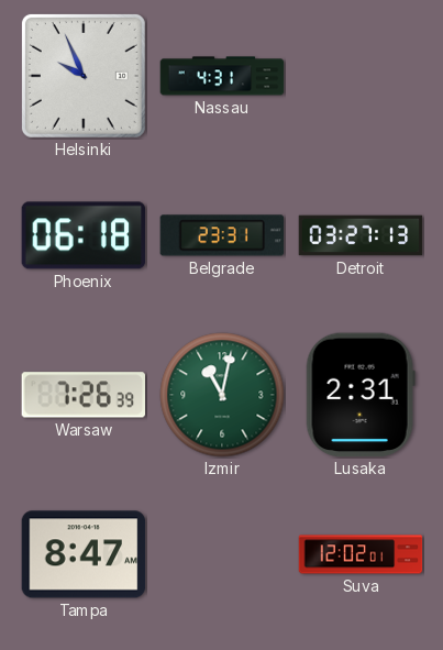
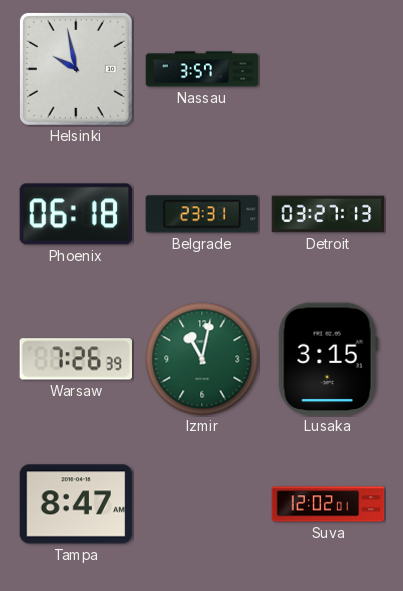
Helsinki: 9:56 -> 9:58
Nassau: 4:31 -> 3:57
Lusaka: 2:31 -> 3:15
